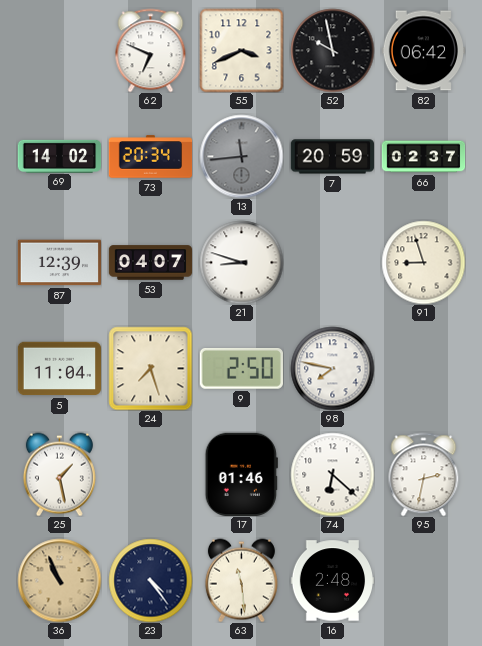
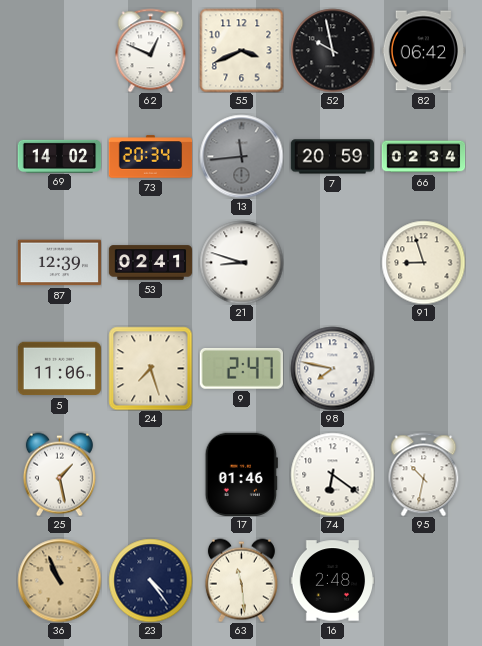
62: 6:49 -> 12:49
66: 02:37 -> 02:34
53: 04:07 -> 02:41
5: 11:04 -> 11:06
9: 2:50 -> 2:47
74: 6:22 -> 6:21
95: 2:32 -> 10:32
